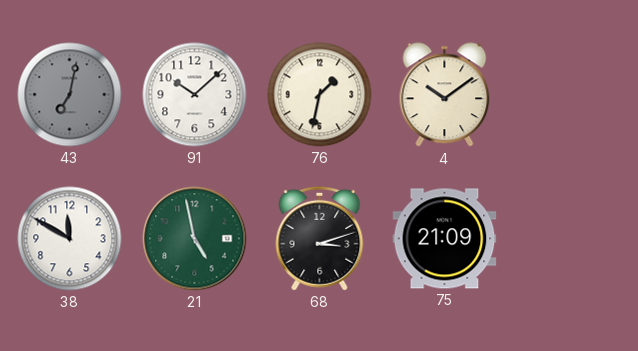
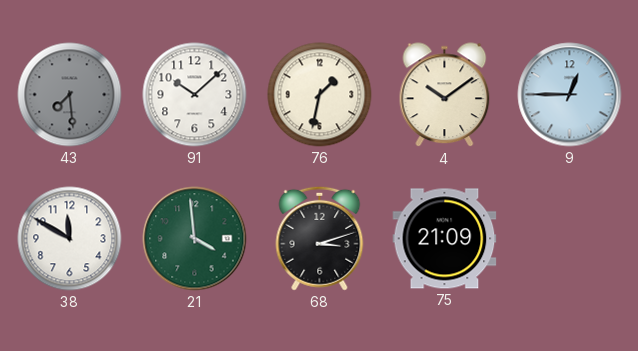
43: 7:02 -> 7:29
9: none -> 12:45
21: 4:58 -> 3:59
